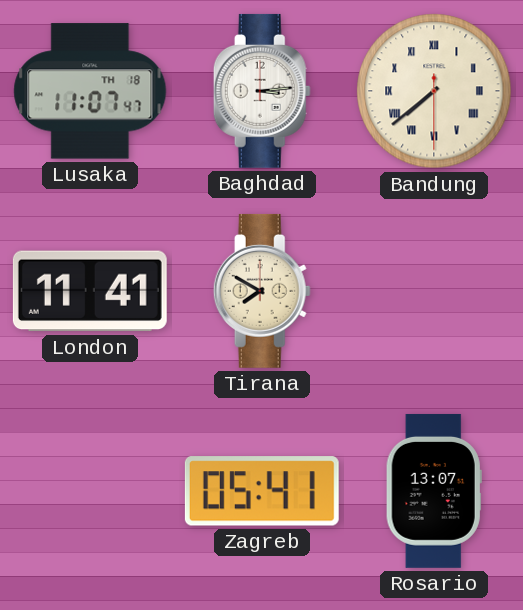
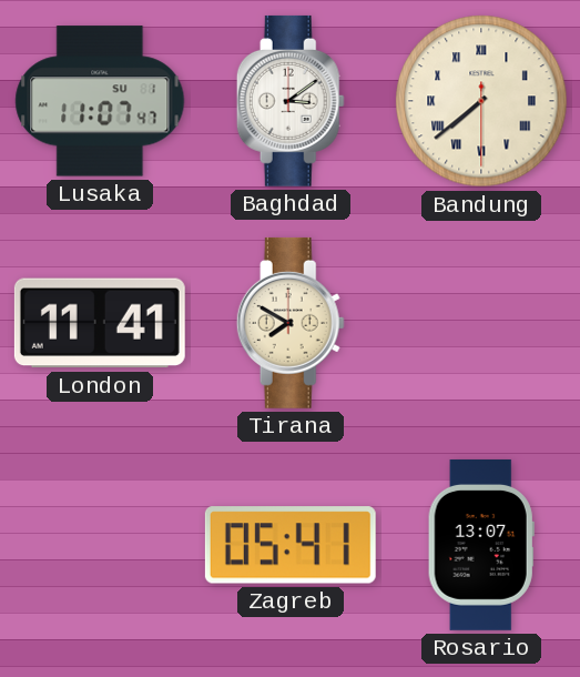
Lusaka date: TH 18 -> SU 1
Baghdad: 3:14 -> 3:09
